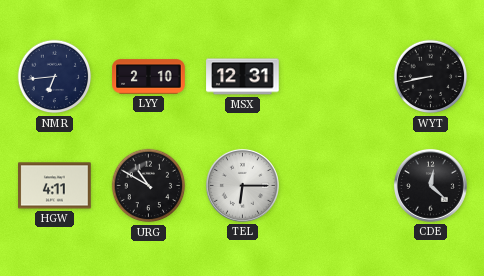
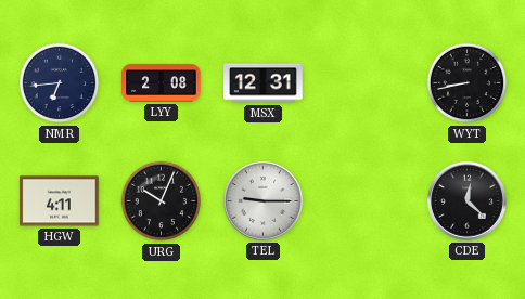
LYY: 2:10 -> 2:08
URG: 10:50 -> 10:04
TEL: 6:15 -> 9:15
